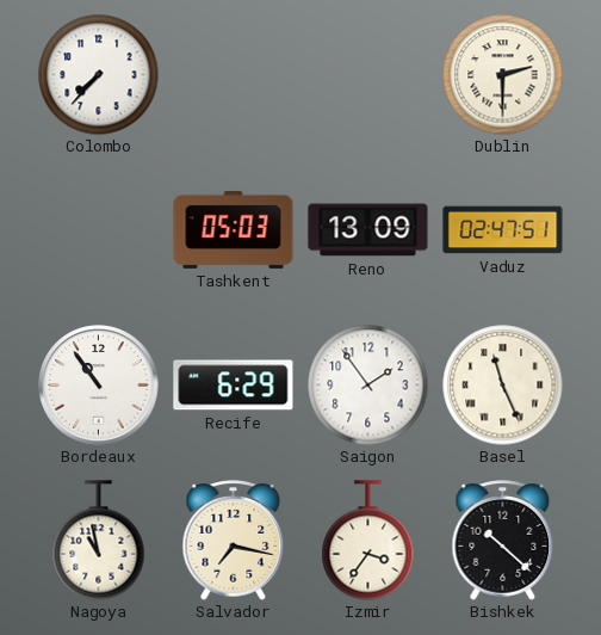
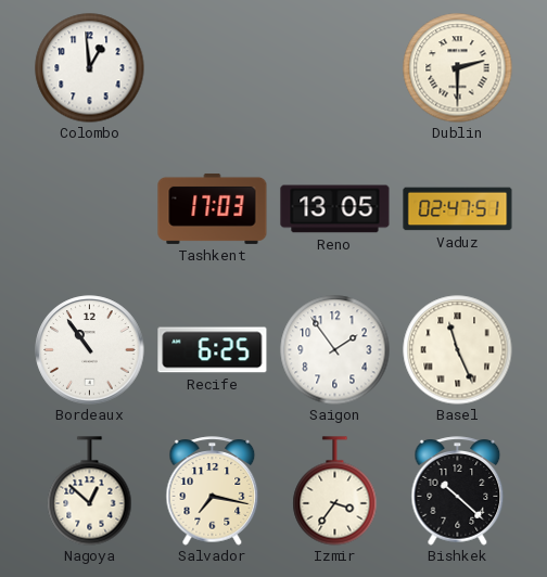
Colombo: 7:37 -> 12:59
Tashkent: 05:03 -> 17:03
Reno: 13:09 -> 13:05
Recife: 6:29 -> 6:25
Nagoya: 10:58 -> 12:52
